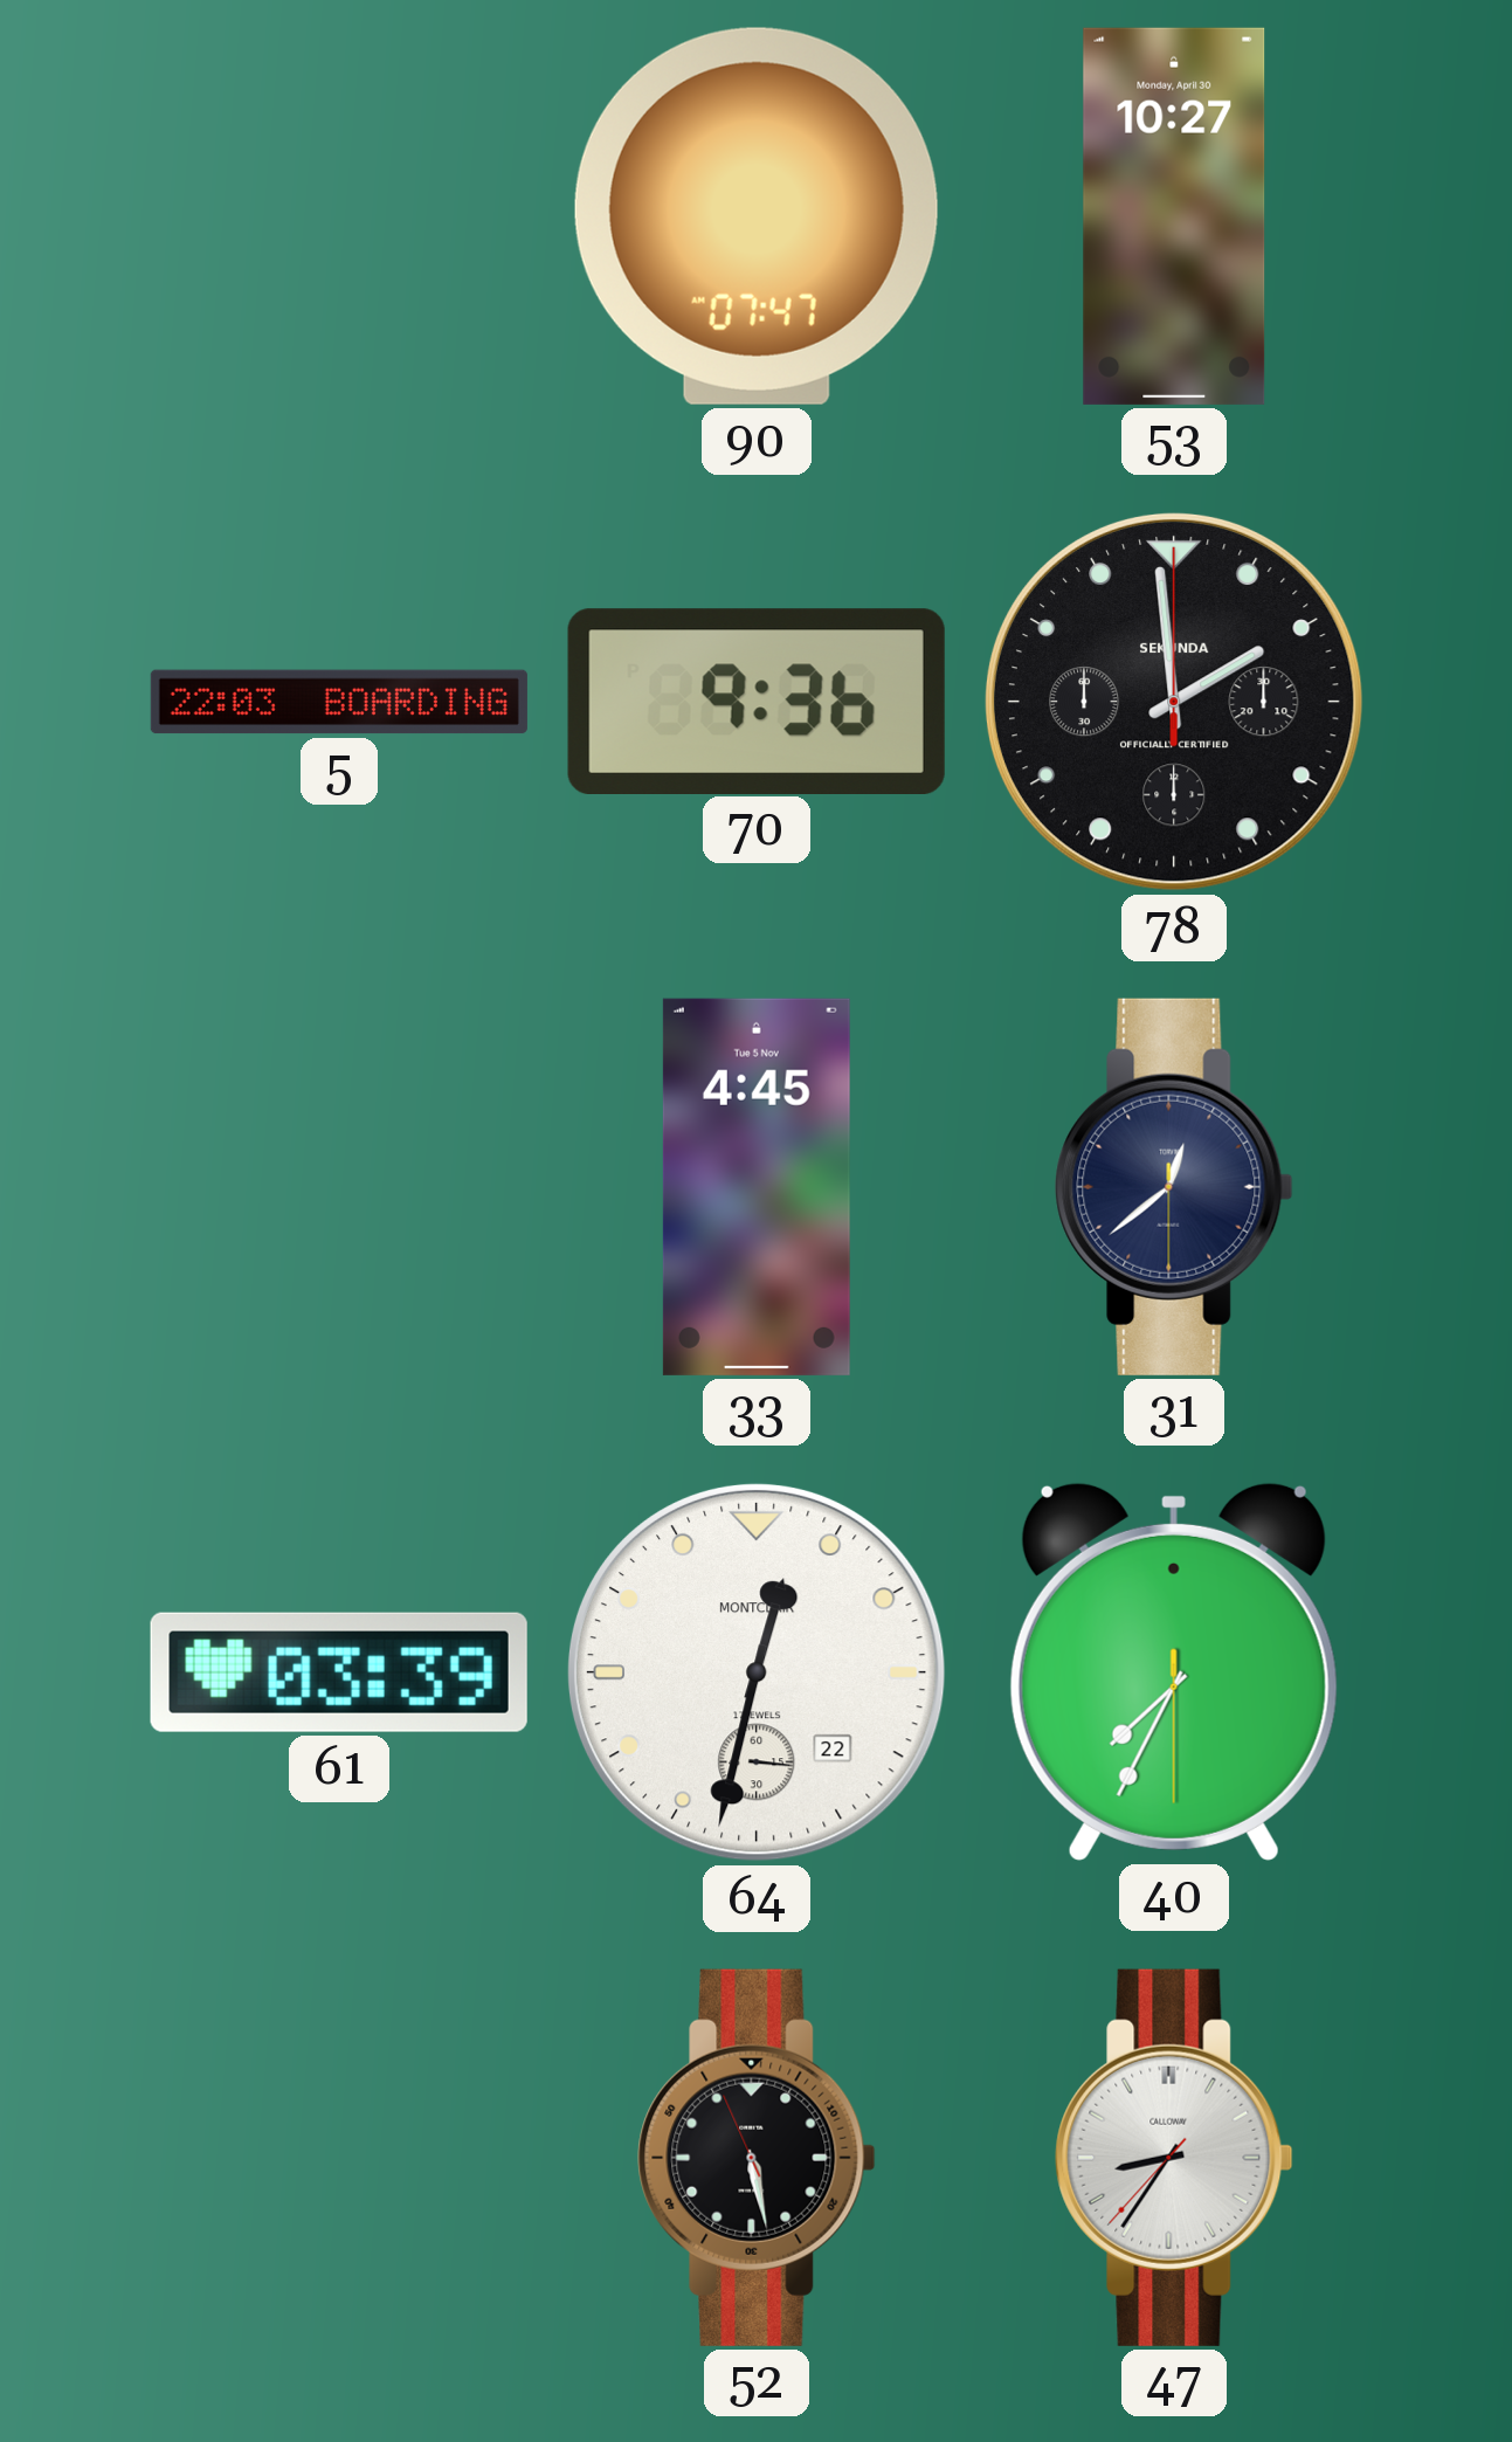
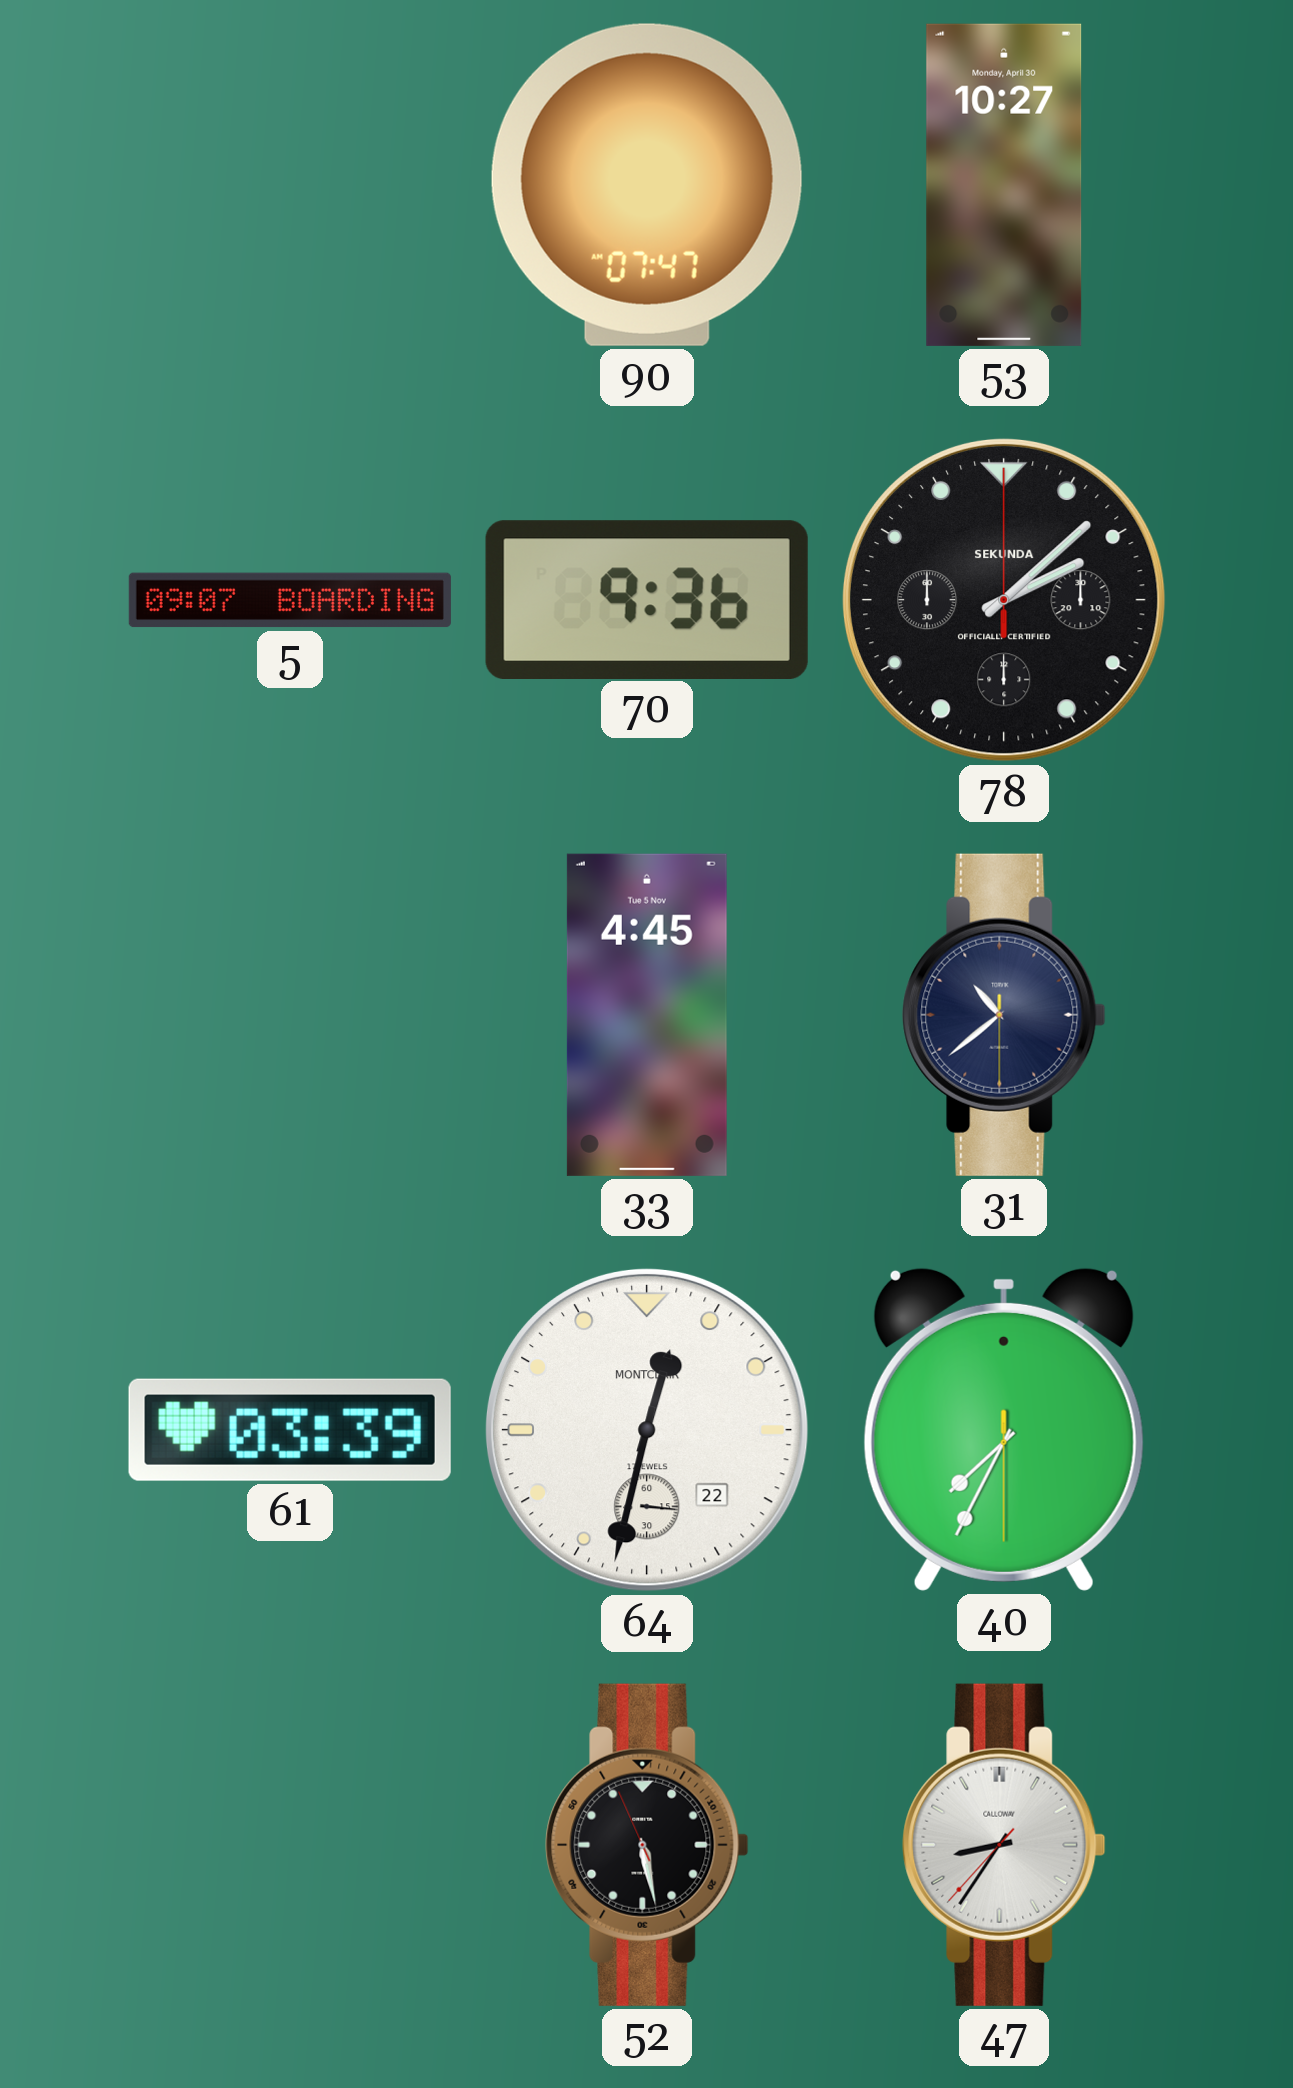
5: 22:03 -> 09:07
78: 1:59 -> 2:08
31: 12:38 -> 10:38
